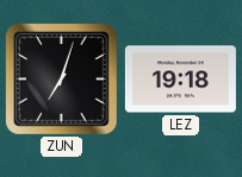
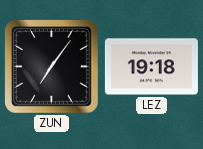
ZUN: 7:03 -> 7:06
